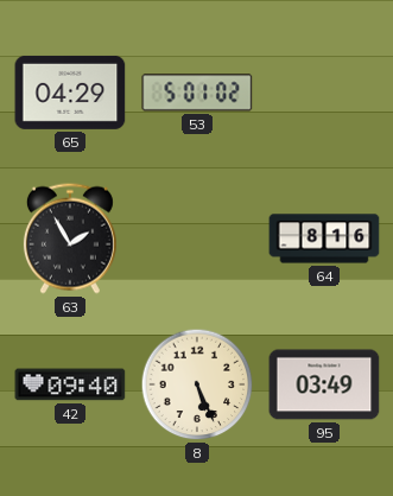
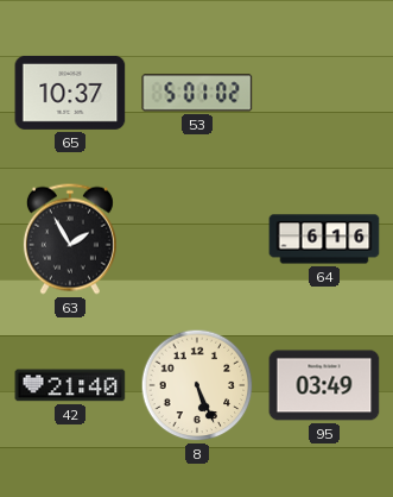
65: 04:29 -> 10:37
64: 8:16 -> 6:16
42: 09:40 -> 21:40
